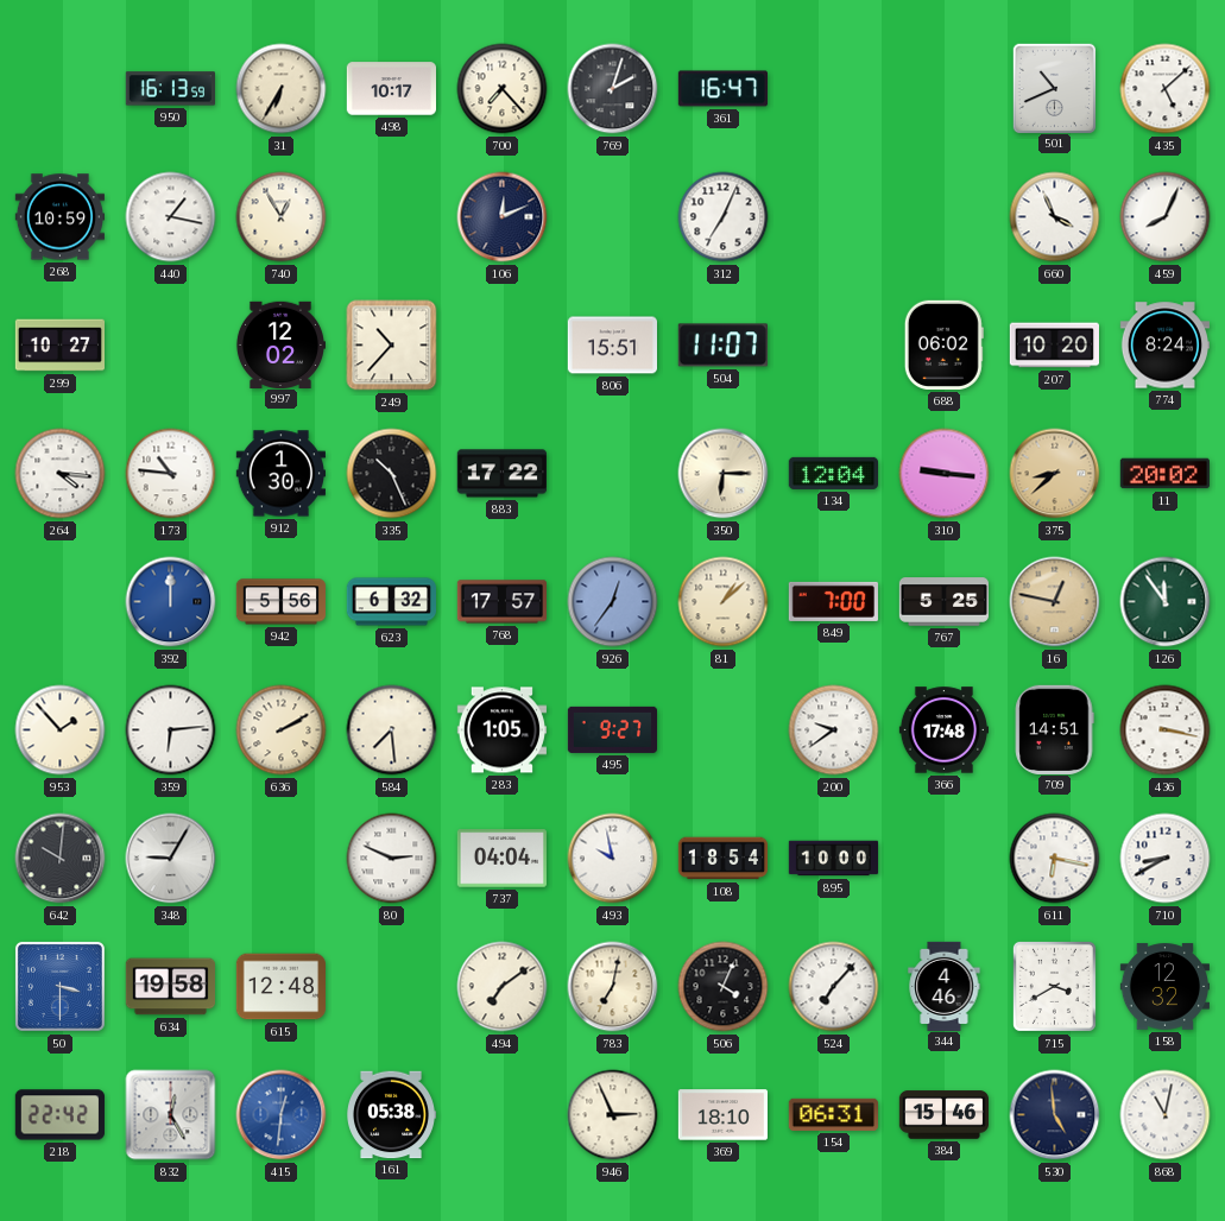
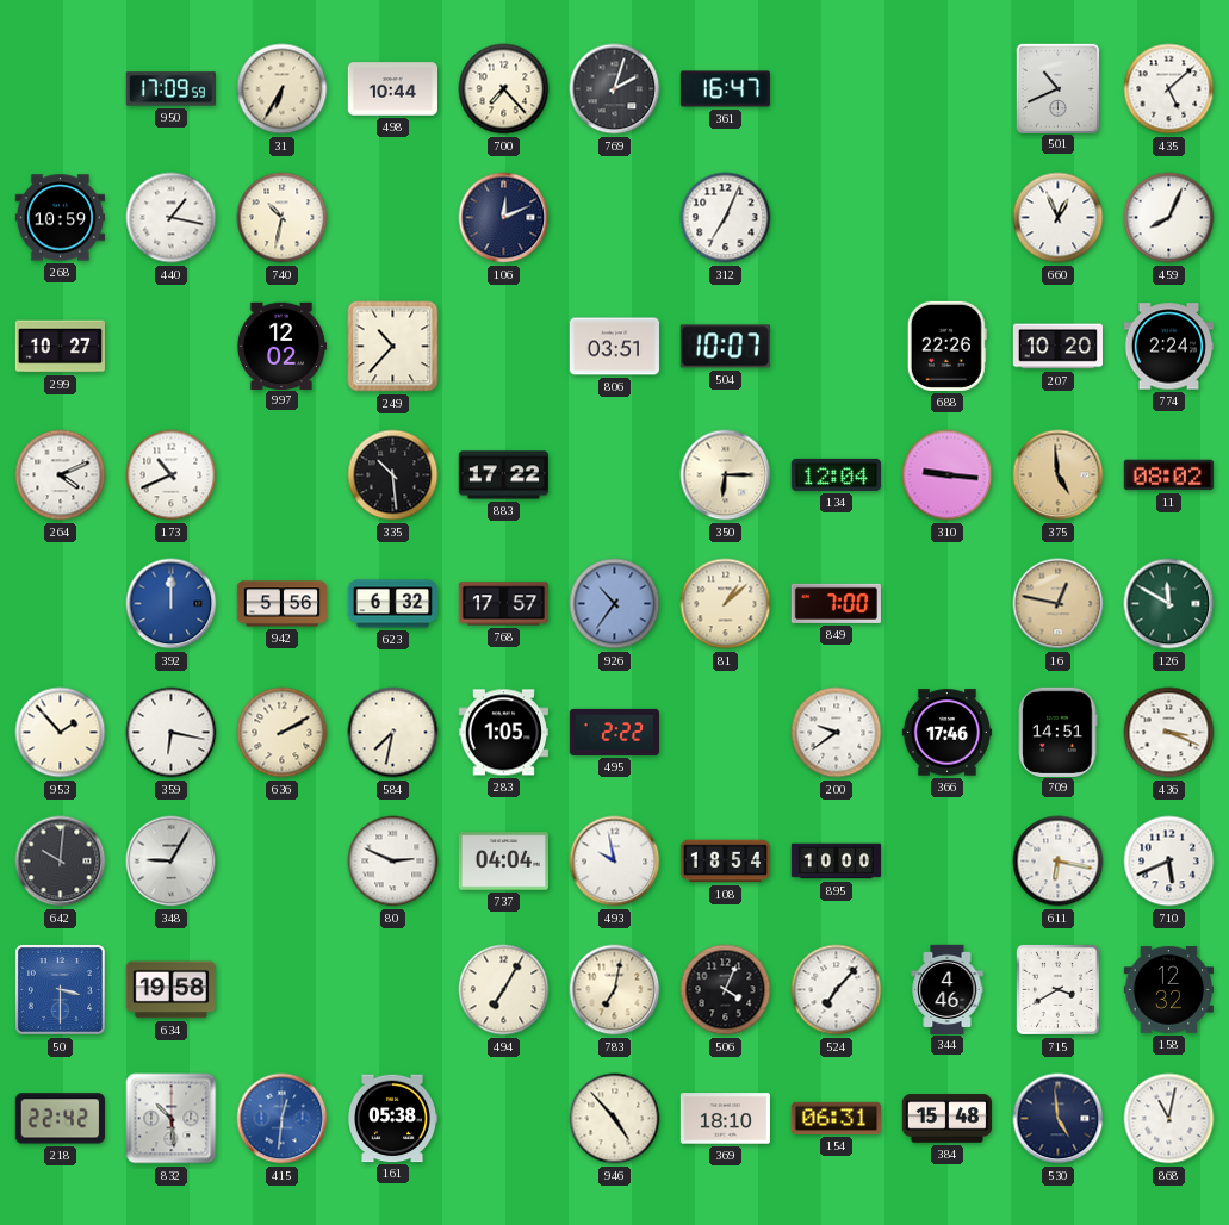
950: 16:13 -> 17:09
498: 10:17 -> 10:44
740: 12:55 -> 10:32
660: 3:56 -> 12:56
806: 15:51 -> 03:51
504: 11:07 -> 10:07
688: 06:02 -> 22:26
774: 8:24 -> 2:24
264: 4:16 -> 4:11
173: 10:46 -> 10:41
912: 1:30 -> none
335: 10:26 -> 10:29
375: 8:38 -> 4:59
11: 20:02 -> 08:02
926: 12:36 -> 10:36
767: 5:25 -> none
126: 11:54 -> 11:50
359: 6:14 -> 6:17
584: 7:29 -> 7:32
495: 9:27 -> 2:22
366: 17:48 -> 17:46
436: 3:17 -> 3:19
710: 8:40 -> 5:41
615: 12:48 -> none
494: 7:09 -> 7:05
832: 12:25 -> 10:29
946: 2:56 -> 4:53
384: 15:46 -> 15:48
